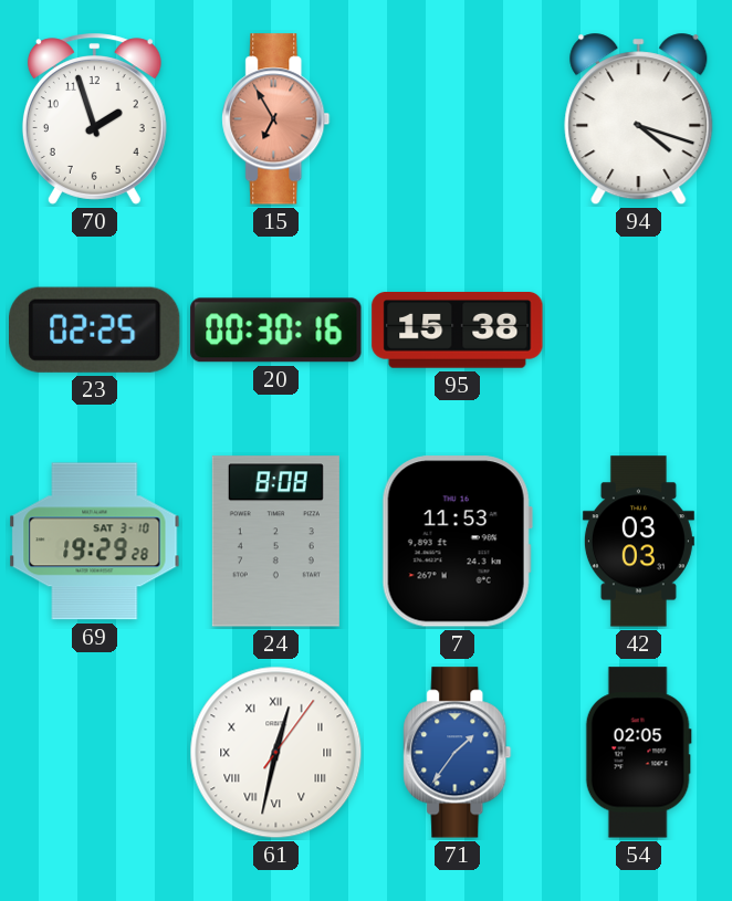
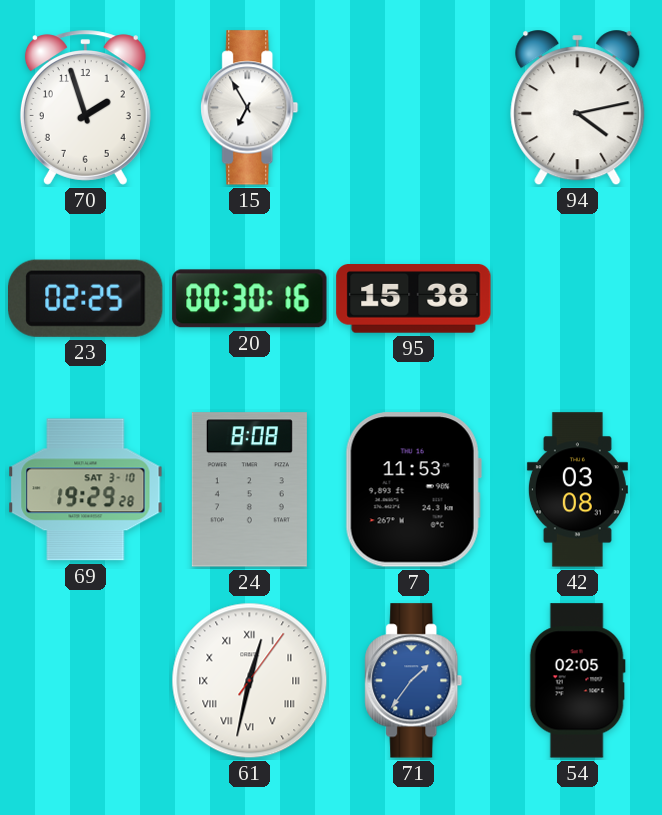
15 dial: salmon -> white
94: 4:18 -> 4:13
42: 03:03 -> 03:08
